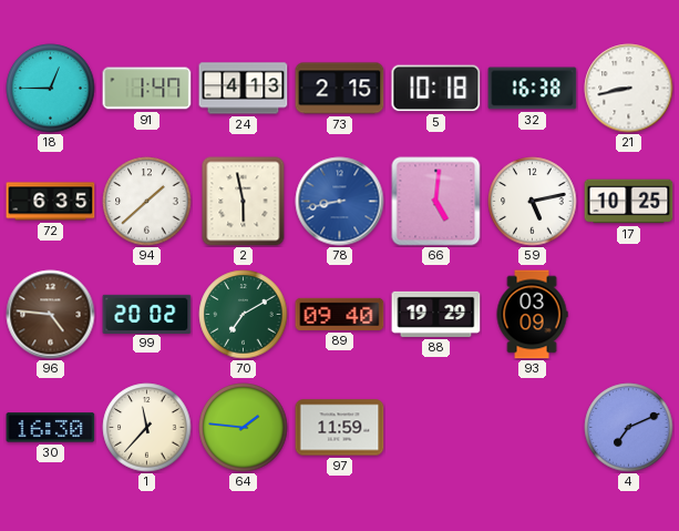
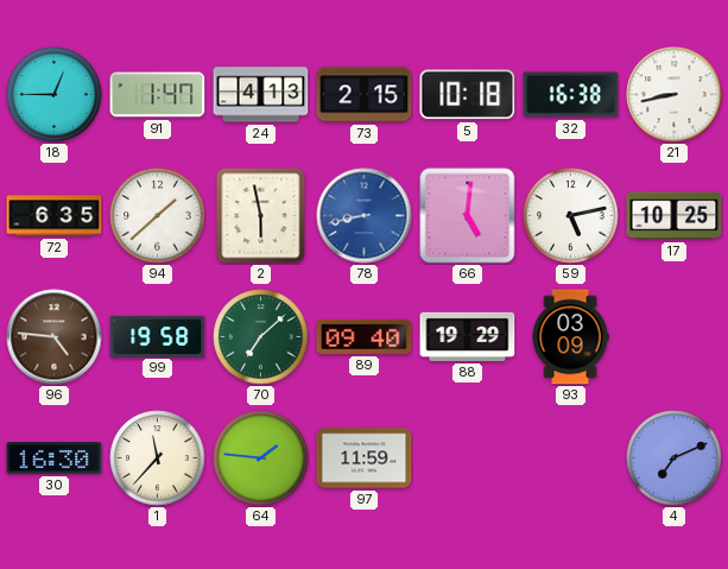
99: 20:02 -> 19:58
70: 7:10 -> 7:08
